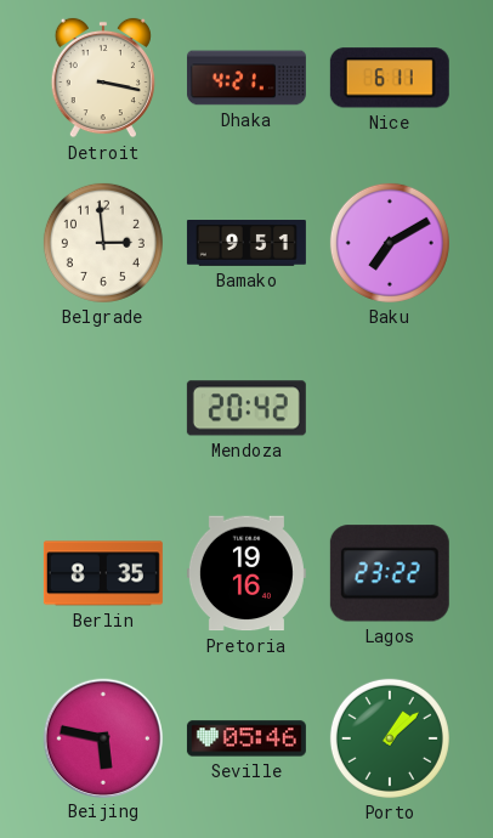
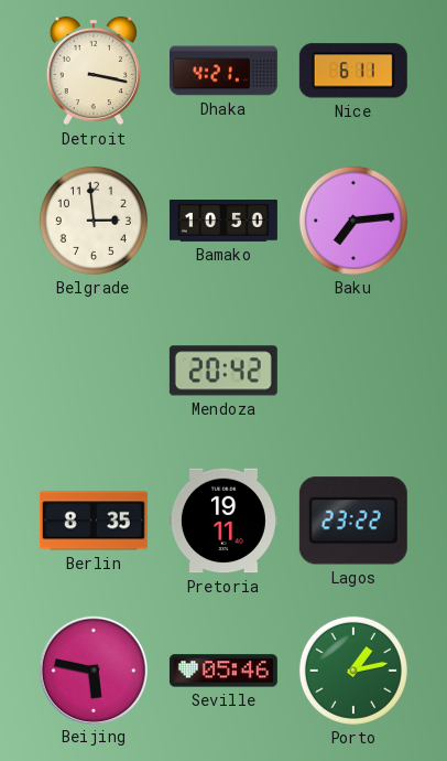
Bamako: 9:51 -> 10:50
Baku: 7:10 -> 7:14
Pretoria: 19:16 -> 19:11
Porto: 1:08 -> 1:13
